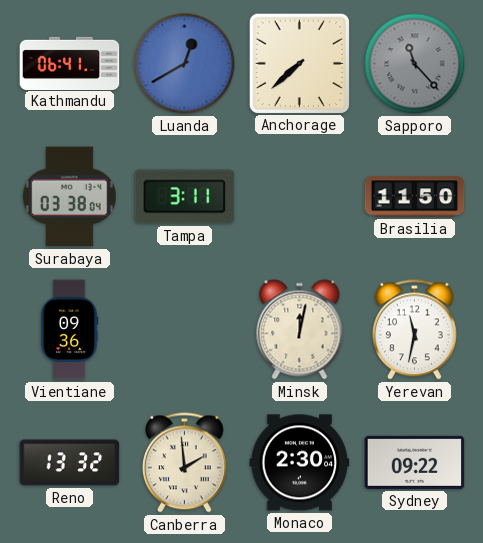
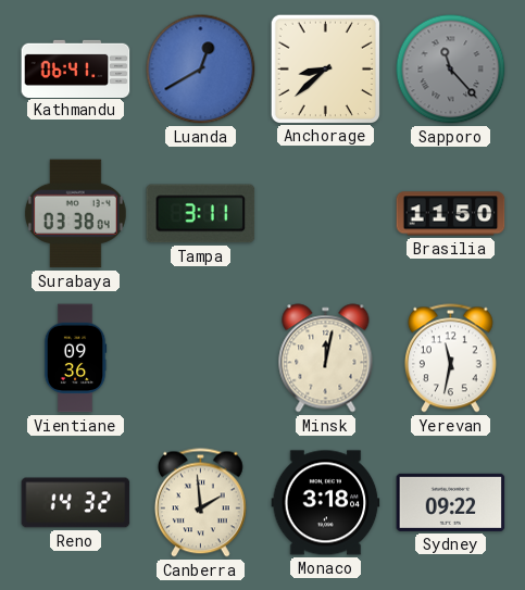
Anchorage: 7:38 -> 8:38
Reno: 13:32 -> 14:32
Monaco: 2:30 -> 3:18
